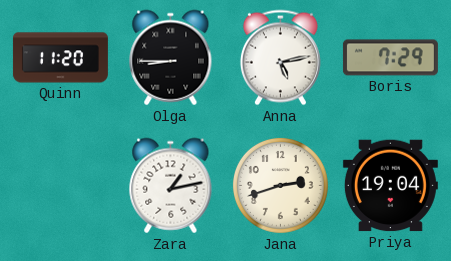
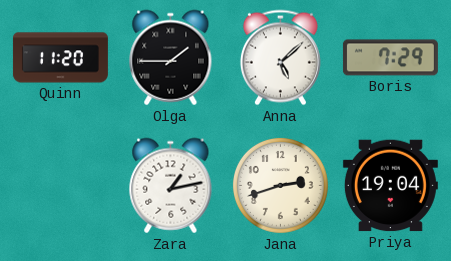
Olga: 8:45 -> 1:45
Anna: 5:13 -> 5:08
